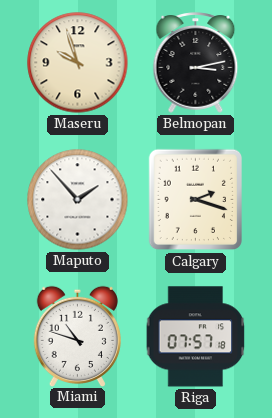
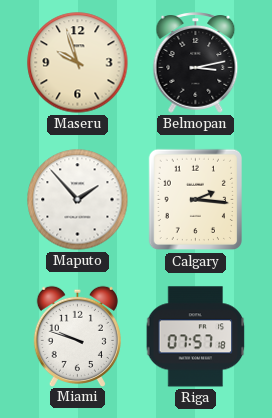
Calgary: 2:18 -> 2:16
Miami: 10:48 -> 9:48
